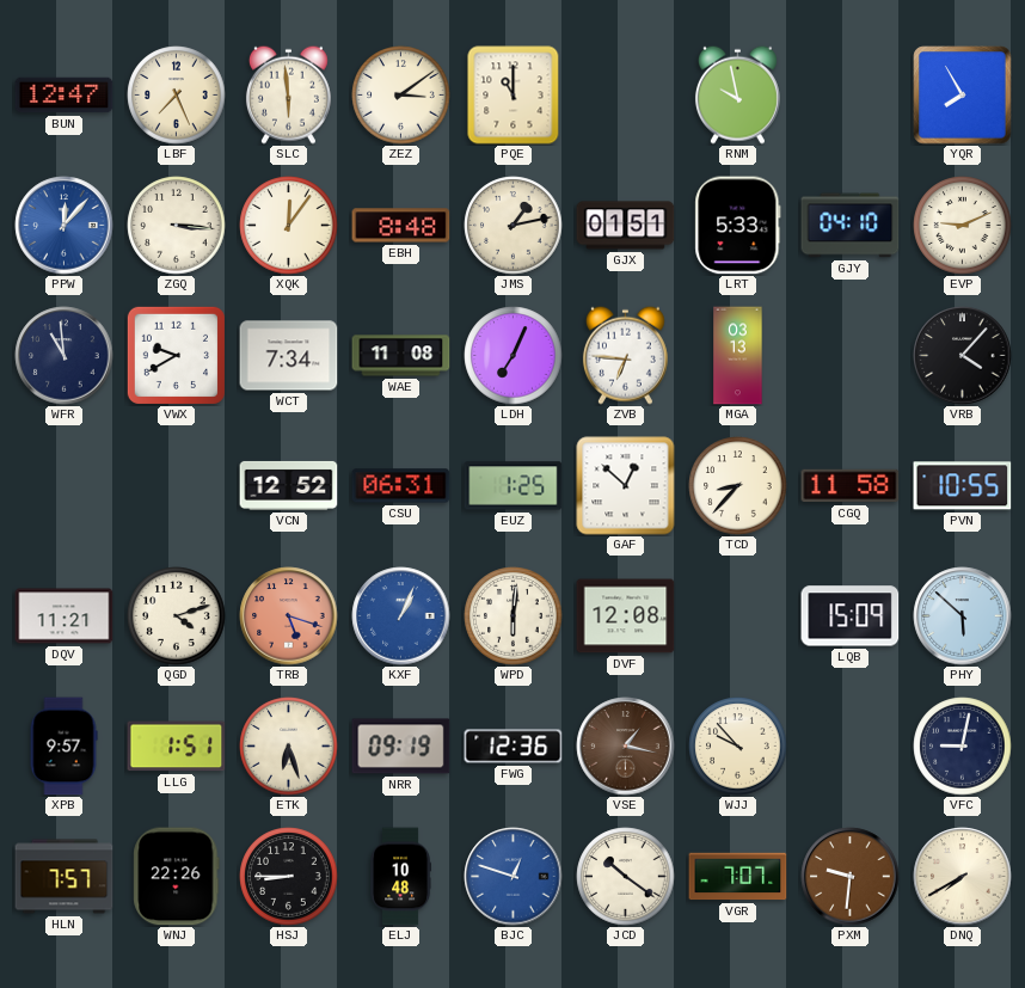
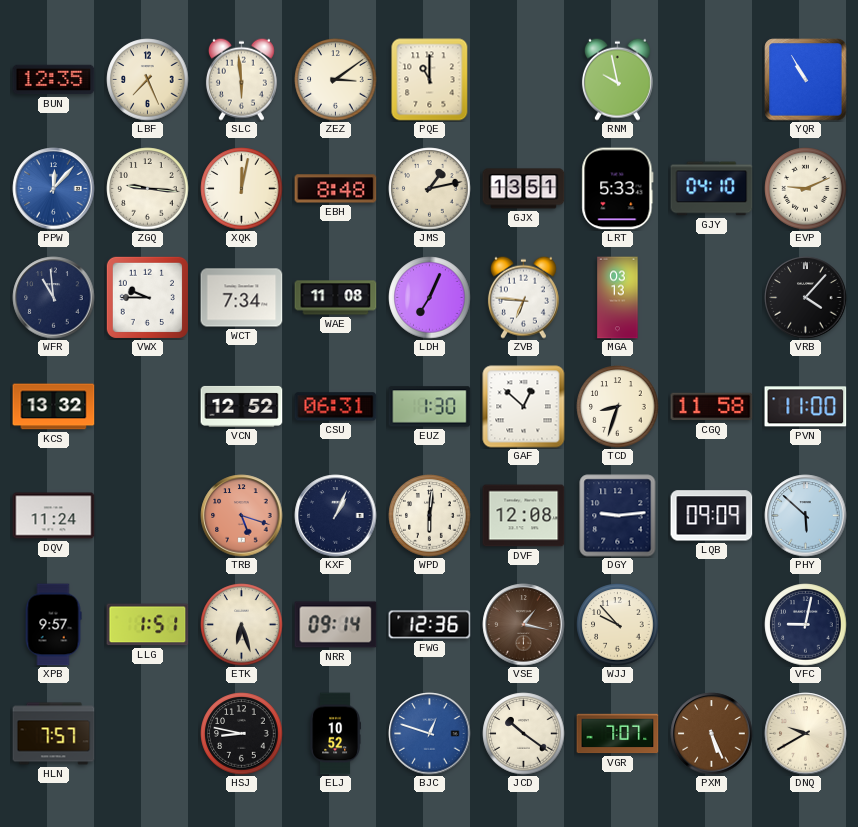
BUN: 12:47 -> 12:35
YQR: 7:55 -> 10:55
ZGQ: 3:16 -> 9:16
XQK: 12:06 -> 12:02
GJX: 01:51 -> 13:51
VWX: 9:40 -> 9:45
KCS: none -> 13:32
EUZ: 1:25 -> 1:30
TCD: 8:37 -> 8:33
PVN: 10:55 -> 11:00
DQV: 11:21 -> 11:24
QGD: 4:12 -> none
KXF dial: blue -> navy
DGY: none -> 9:14
LQB: 15:09 -> 09:09
NRR: 09:19 -> 09:14
WNJ: 22:26 -> none
HSJ: 8:45 -> 8:47
ELJ: 10:48 -> 10:52
PXM: 9:31 -> 5:26
DNQ: 7:40 -> 9:40
